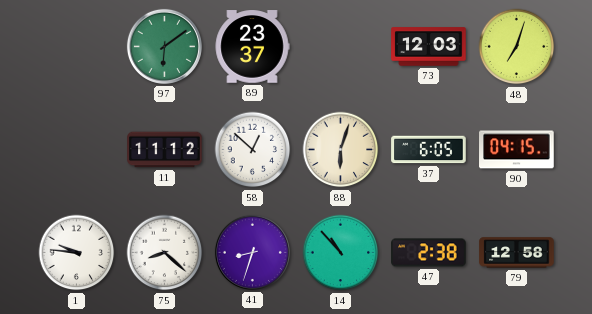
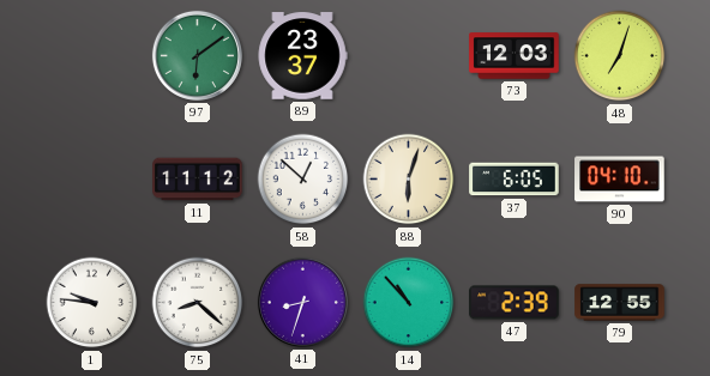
90: 04:15 -> 04:10
47: 2:38 -> 2:39
79: 12:58 -> 12:55
